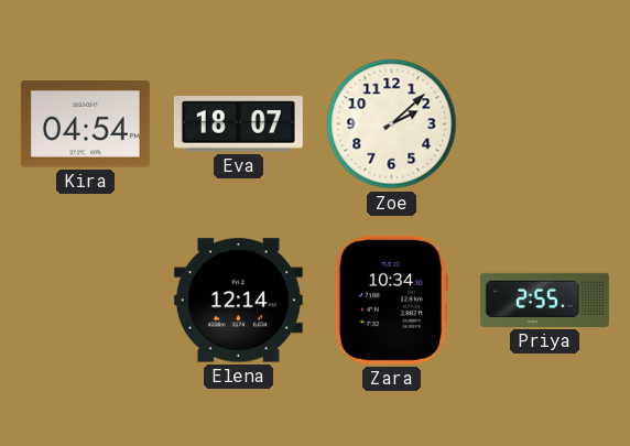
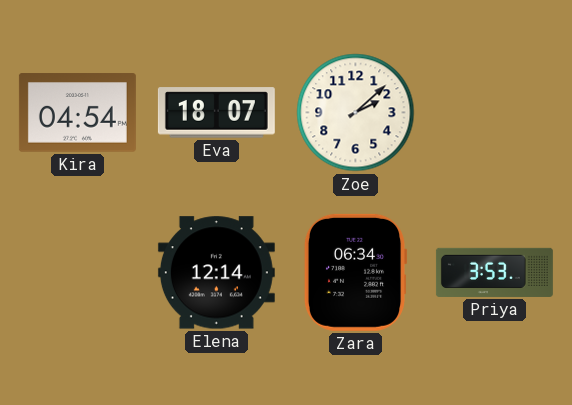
Zara: 10:34 -> 06:34
Priya: 2:55 -> 3:53
